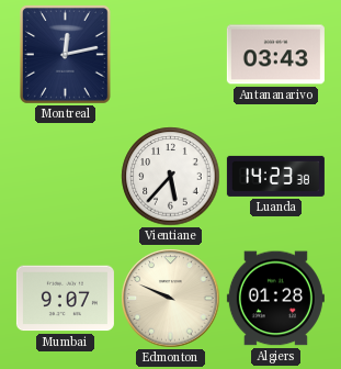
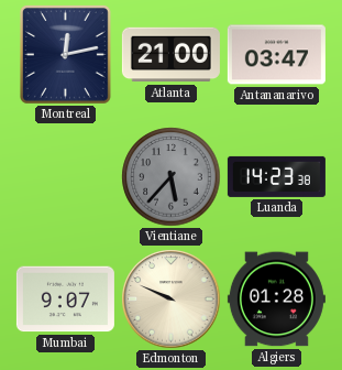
Atlanta: none -> 21:00
Antananarivo: 03:43 -> 03:47
Vientiane dial: white -> grey
